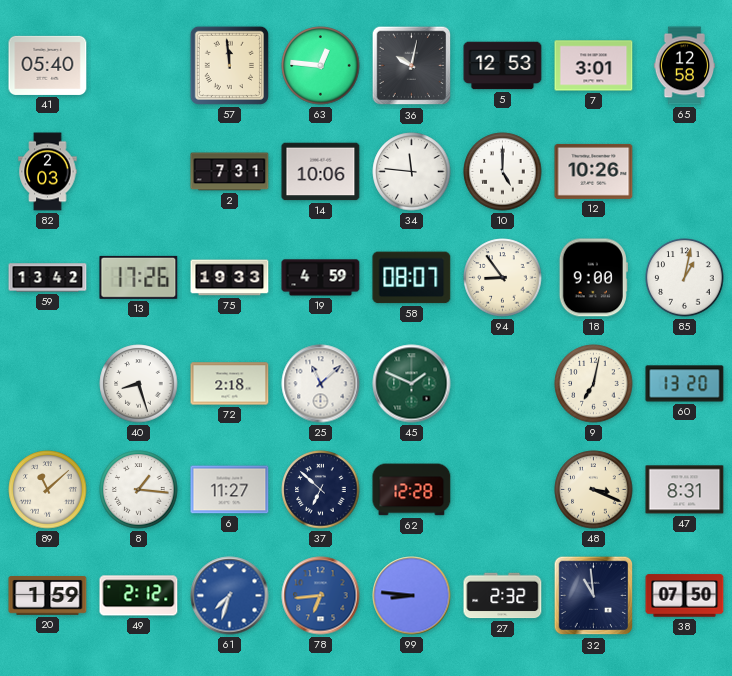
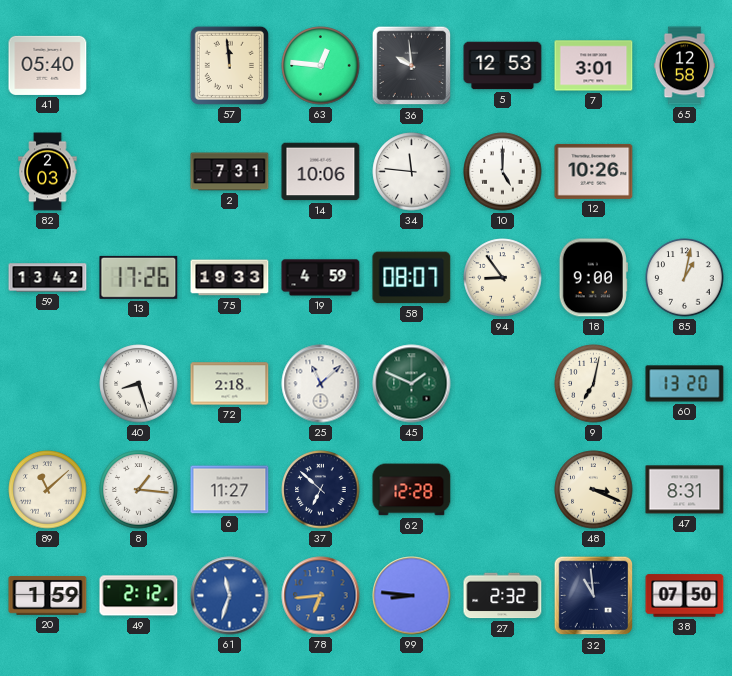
36: 10:02 -> 9:59
61: 7:33 -> 11:33
